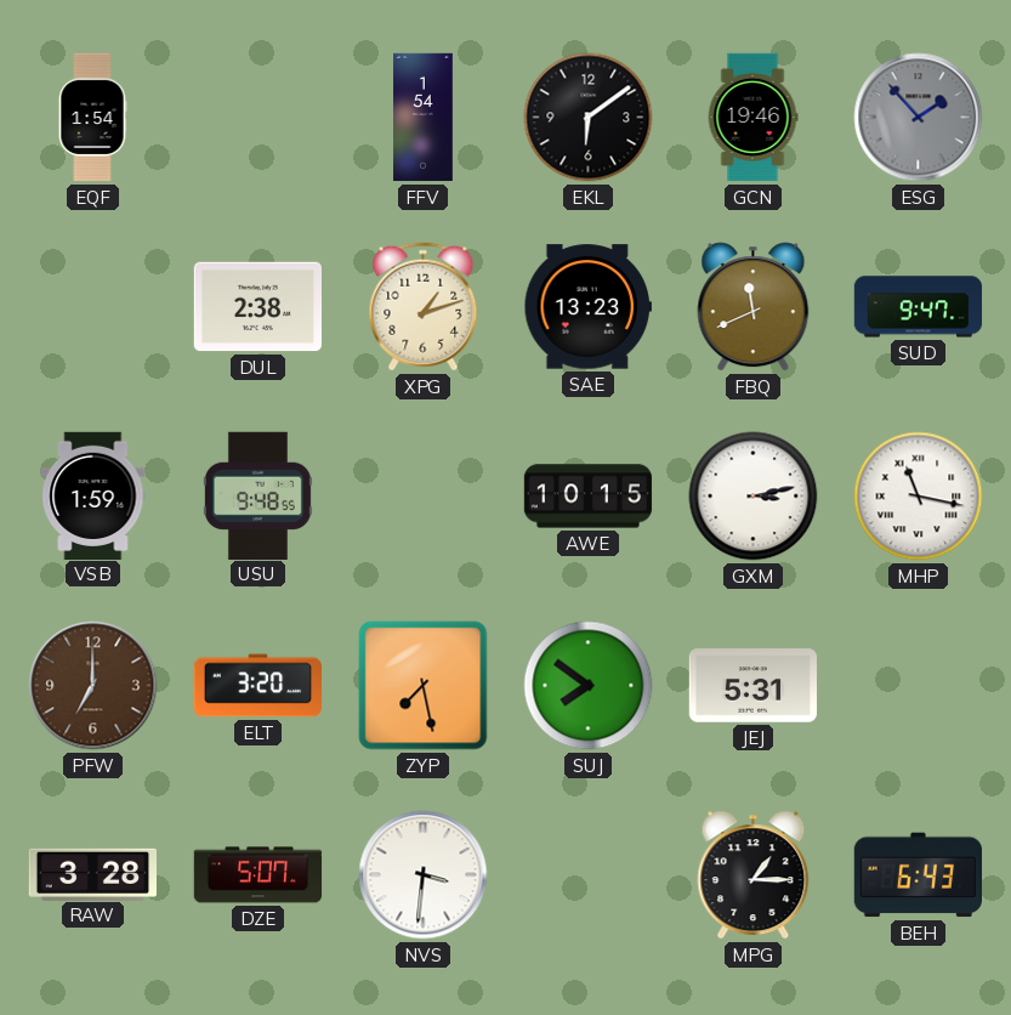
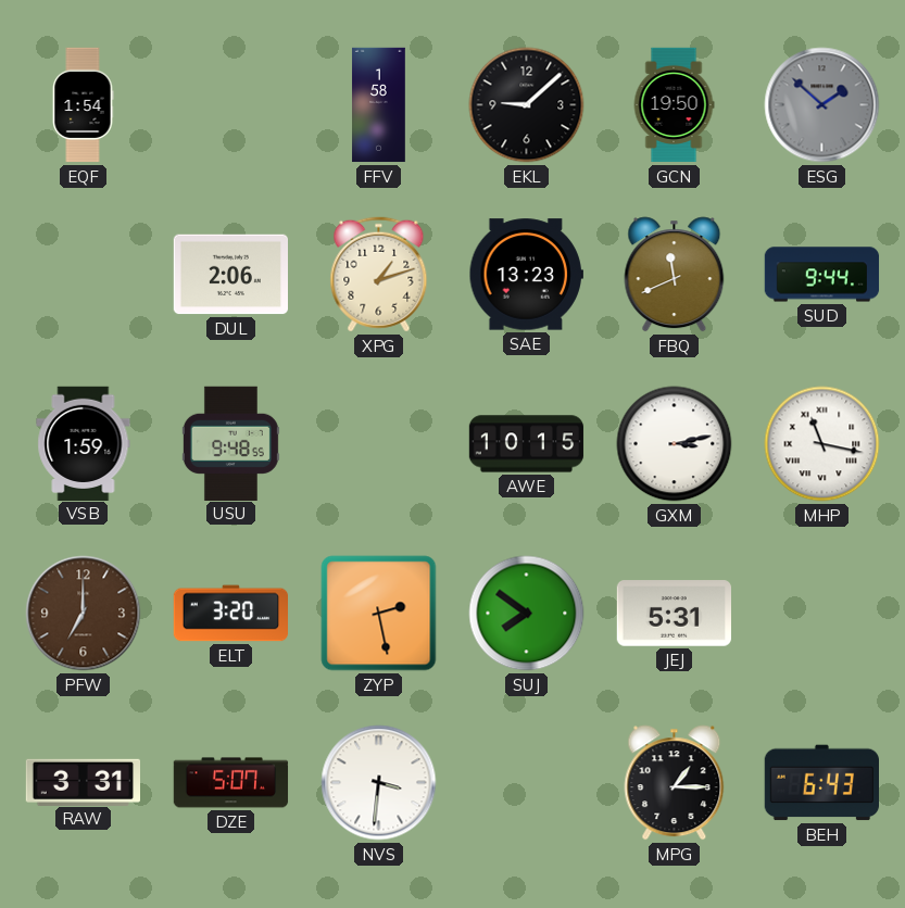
FFV: 1:54 -> 1:58
EKL: 6:09 -> 9:08
GCN: 19:46 -> 19:50
ESG: 1:53 -> 1:52
DUL: 2:38 -> 2:06
SUD: 9:47 -> 9:44
ZYP: 7:28 -> 2:28
RAW: 3:28 -> 3:31
